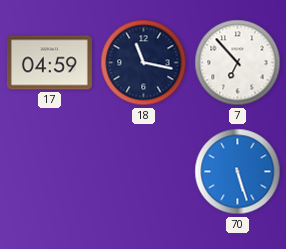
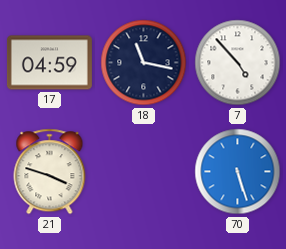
7: 6:53 -> 4:53
21: none -> 3:48
